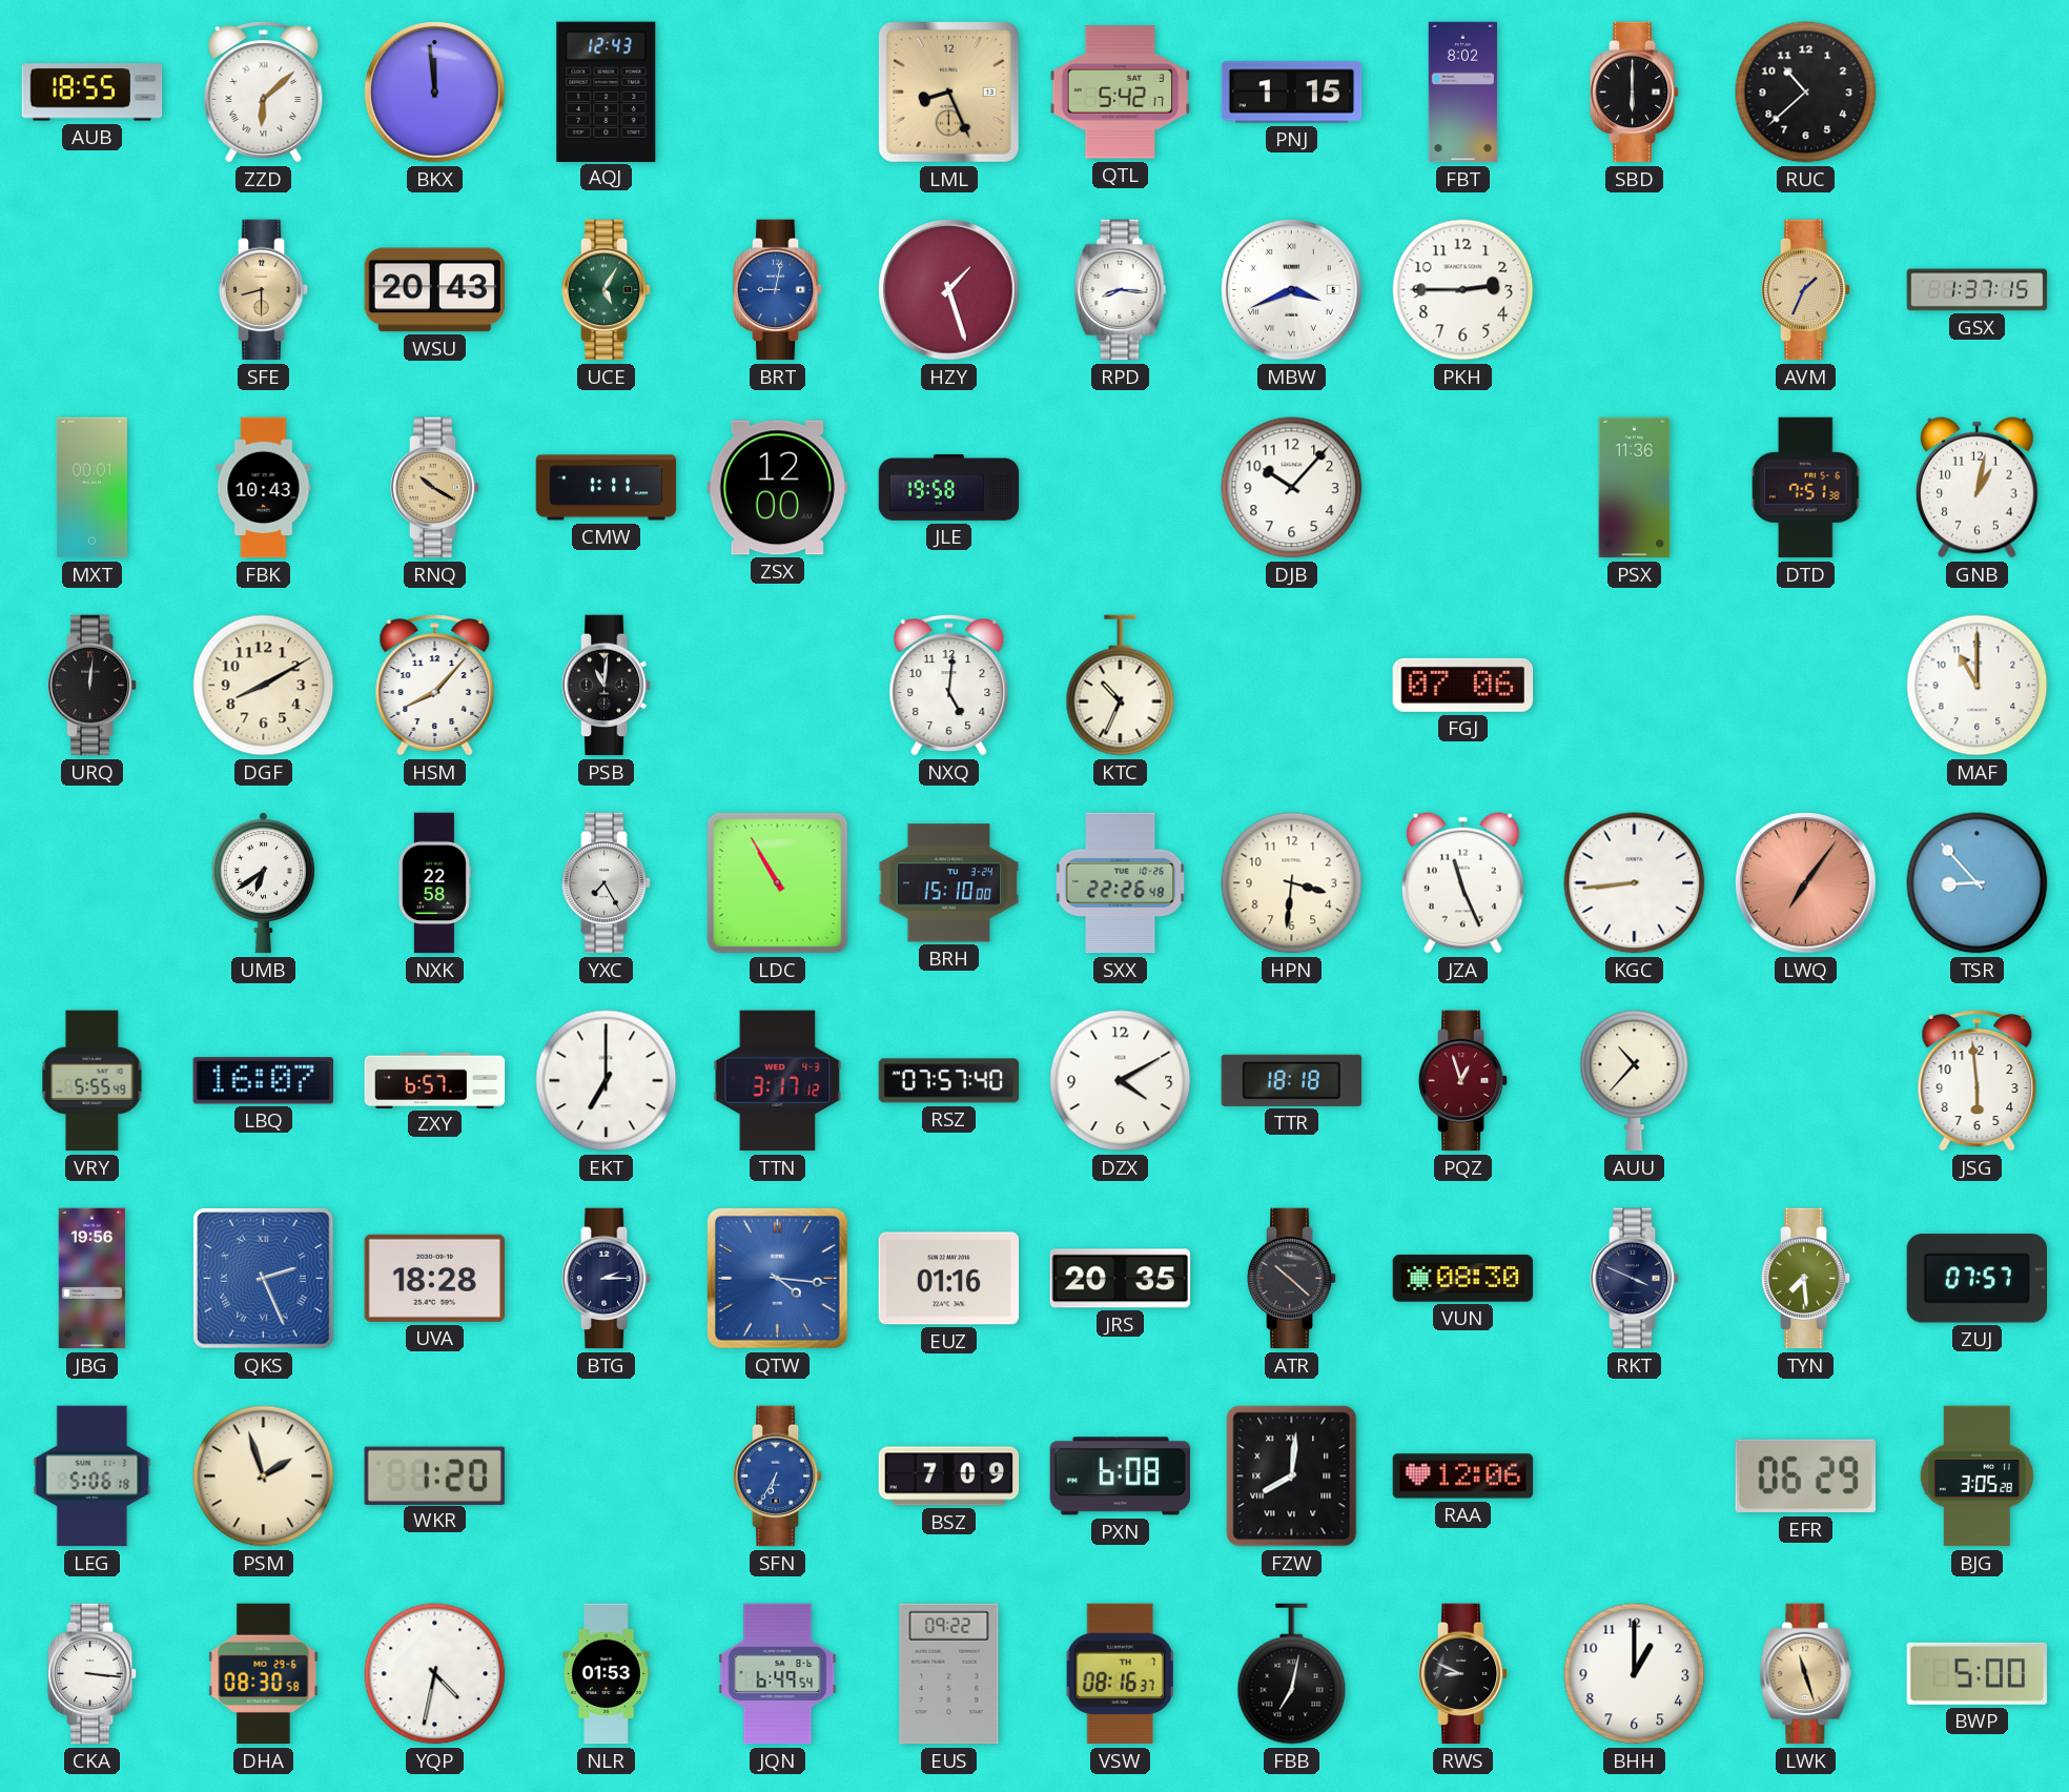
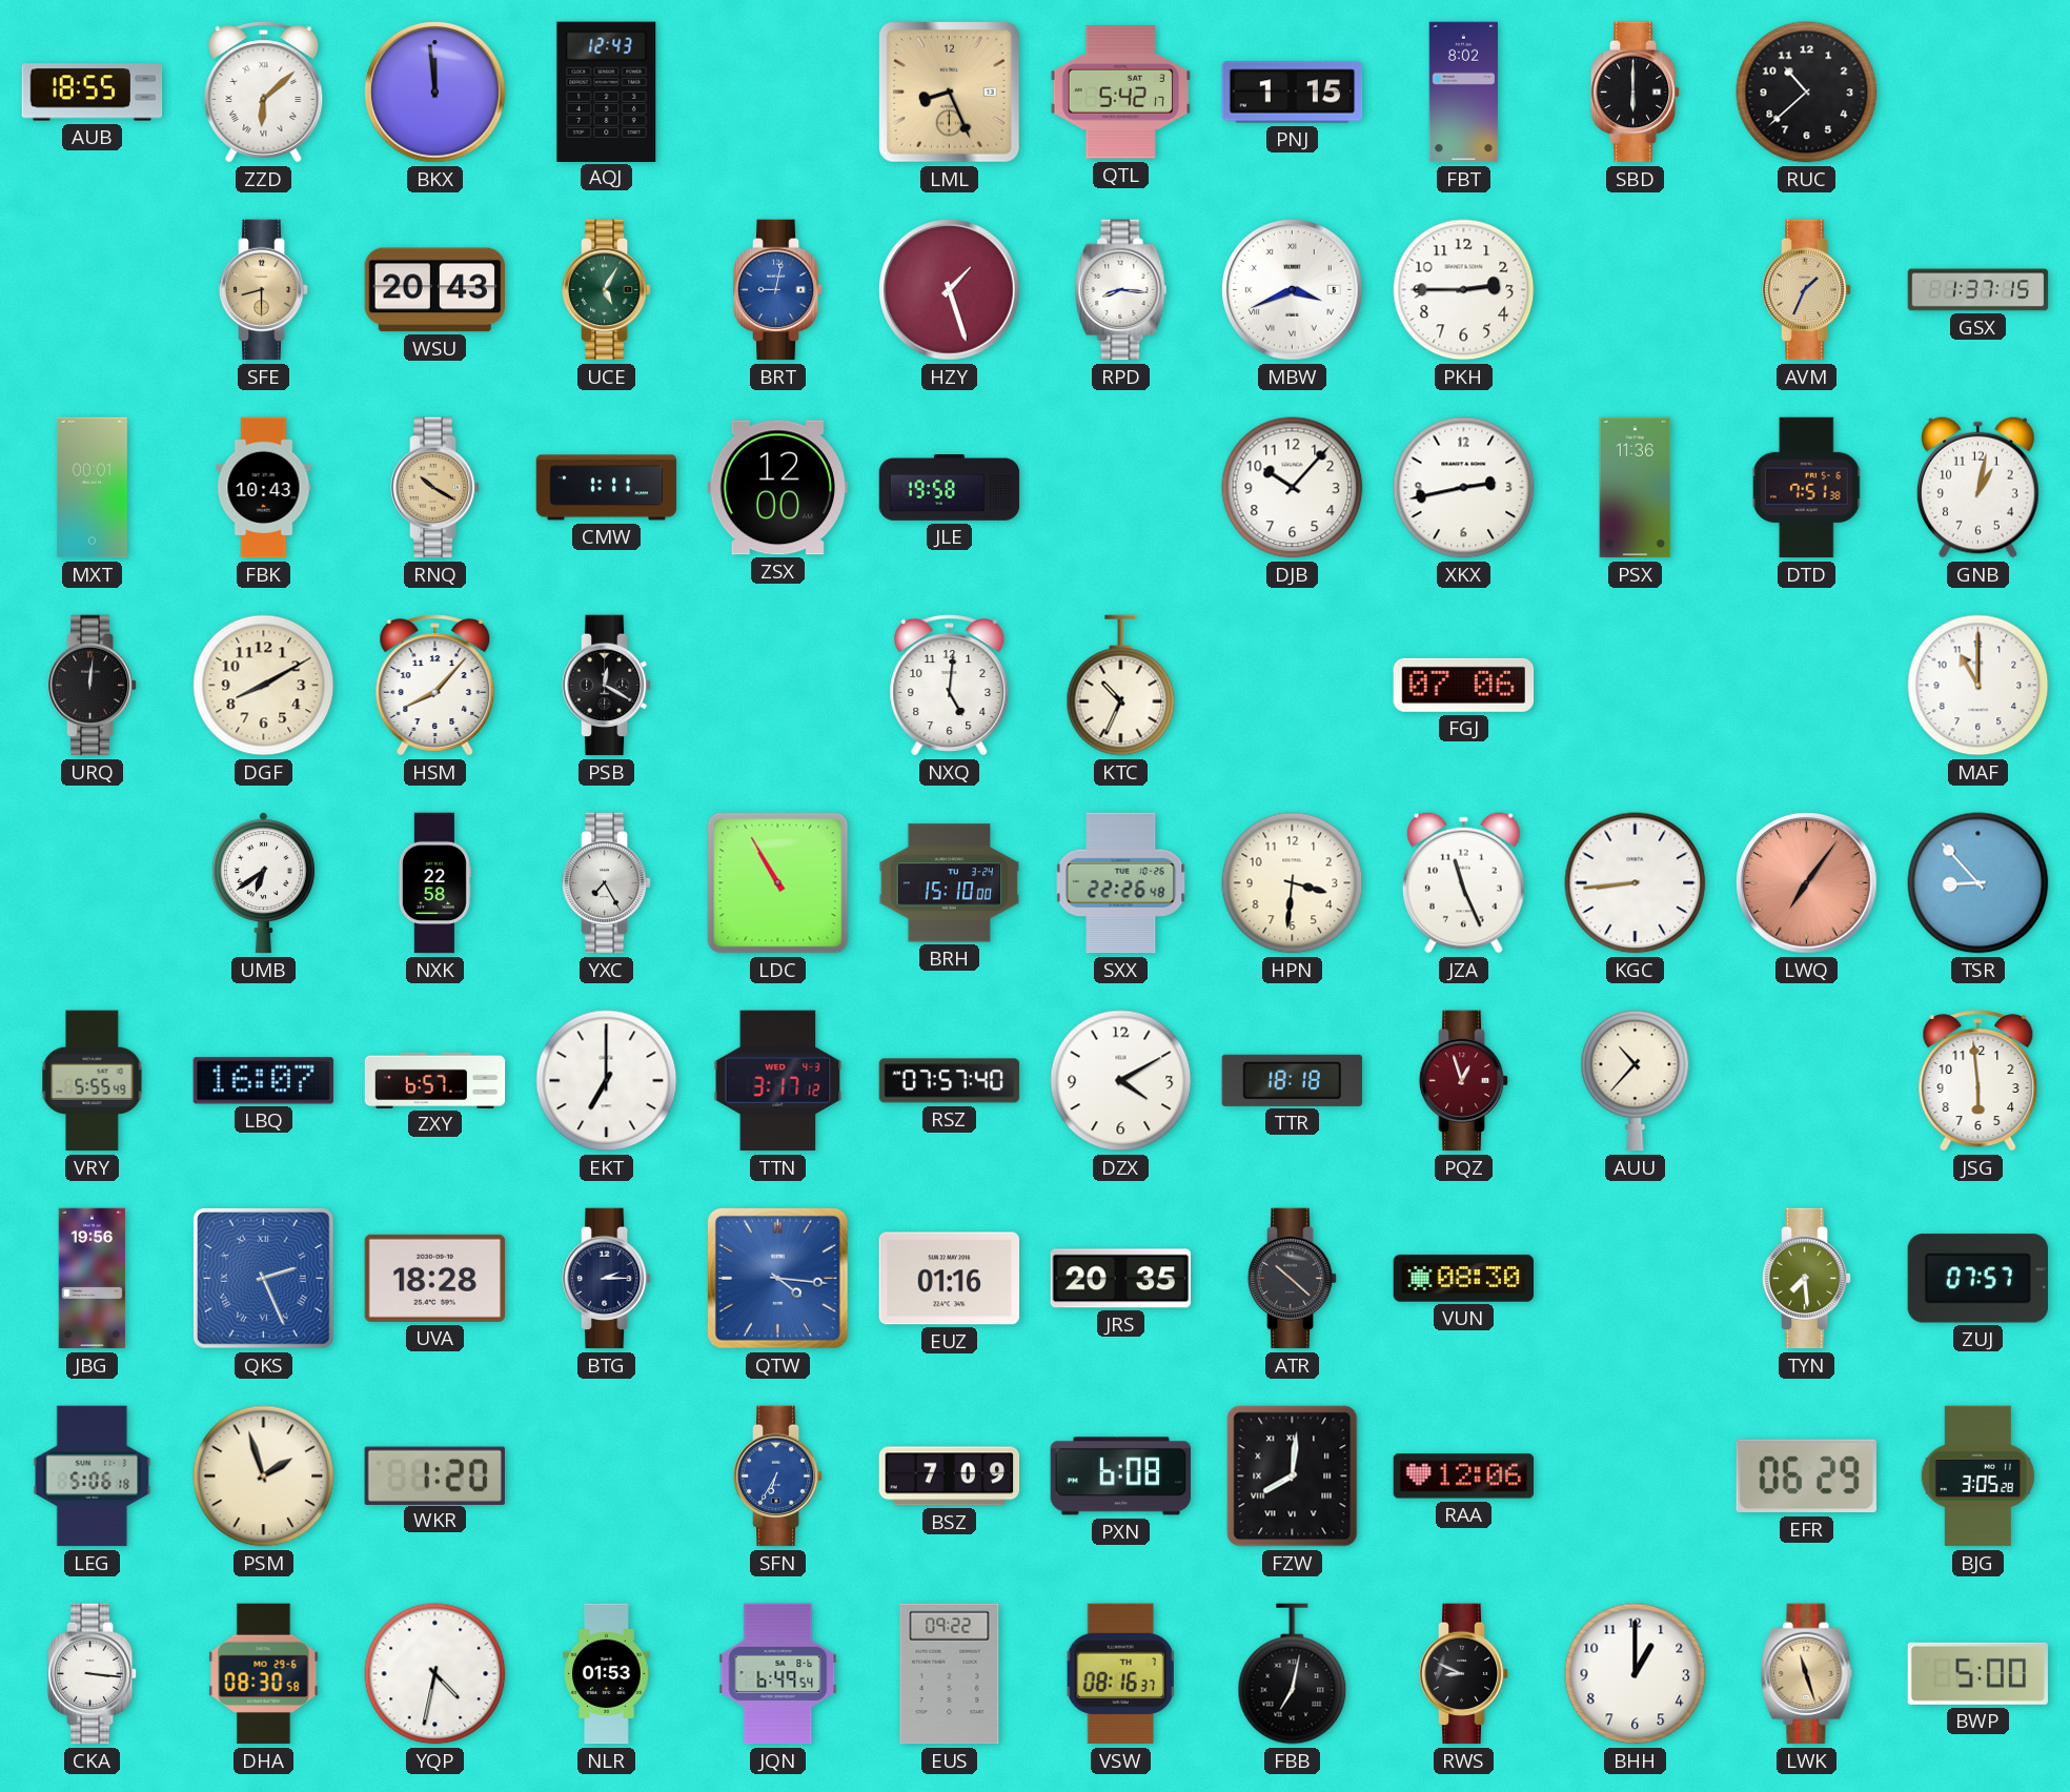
XKX: none -> 2:43
PSB: 11:01 -> 12:20
RKT: 3:49 -> none
